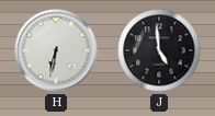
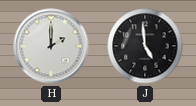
H: 6:32 -> 2:00
